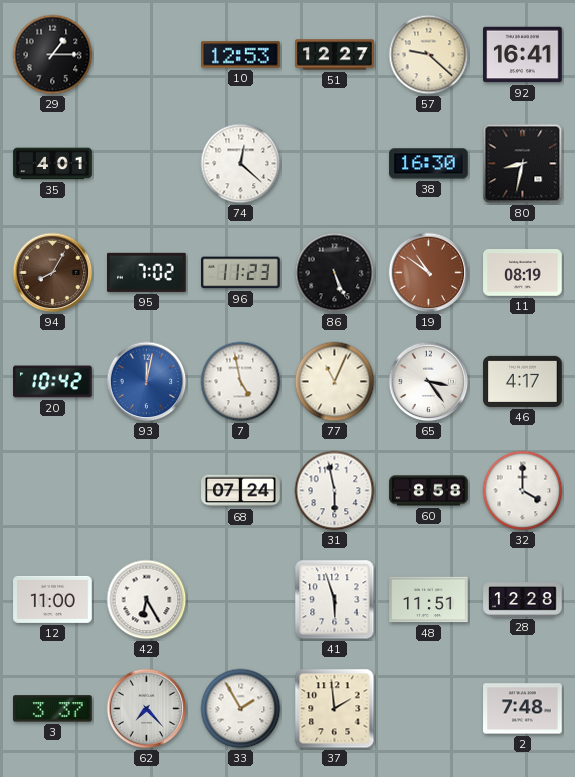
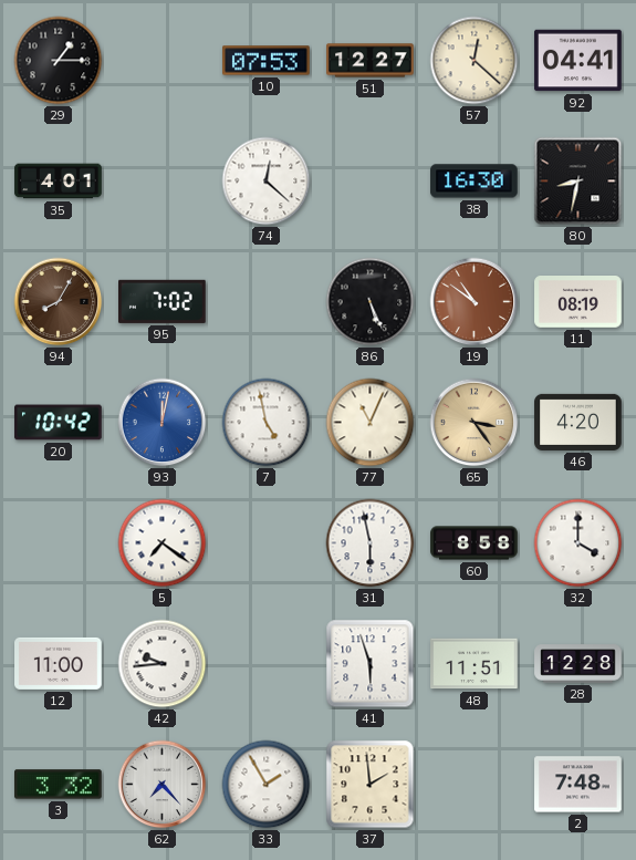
10: 12:53 -> 07:53
57: 9:22 -> 12:22
92: 16:41 -> 04:41
96: 11:23 -> none
65 dial: white -> champagne
46: 4:17 -> 4:20
5: none -> 7:21
68: 07:24 -> none
42: 6:25 -> 9:44
3: 3:37 -> 3:32
